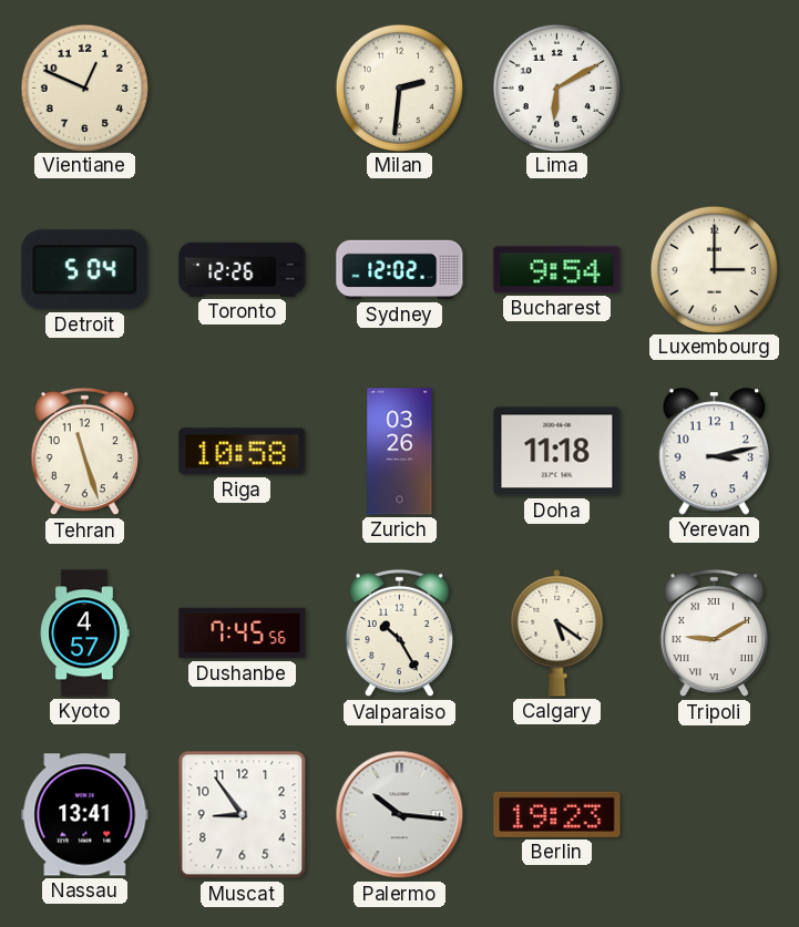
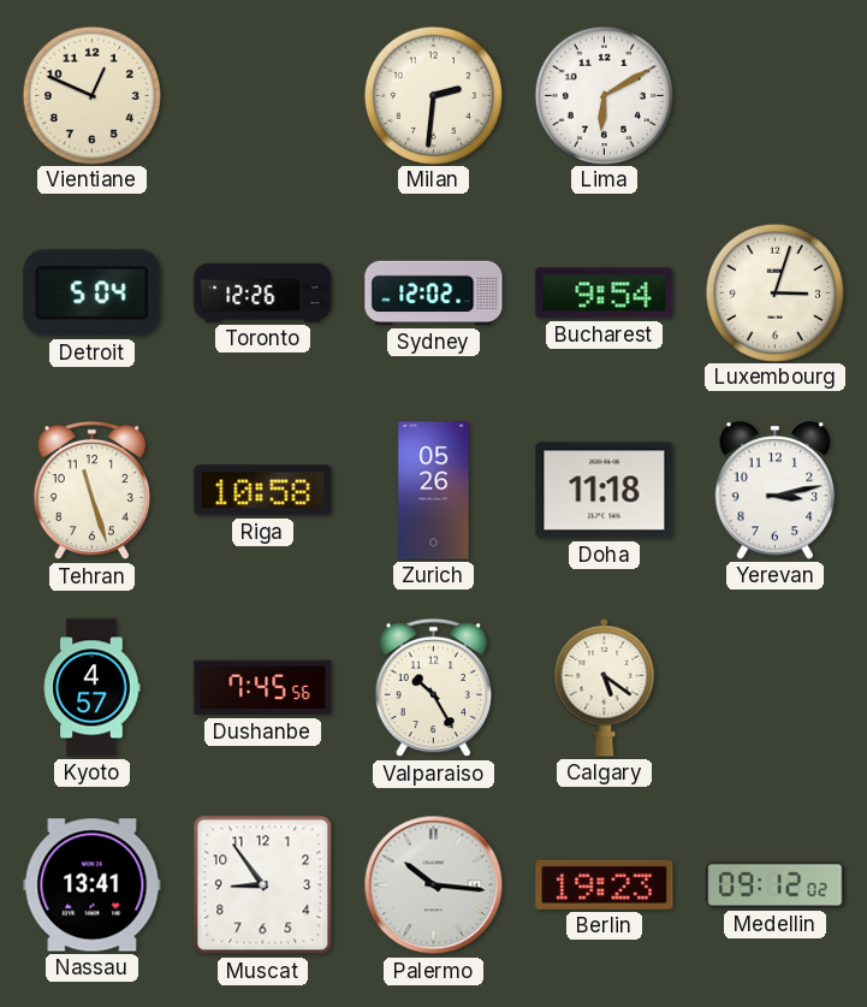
Luxembourg: 3:00 -> 3:03
Zurich: 03:26 -> 05:26
Tripoli: 9:10 -> none
Medellin: none -> 09:12
